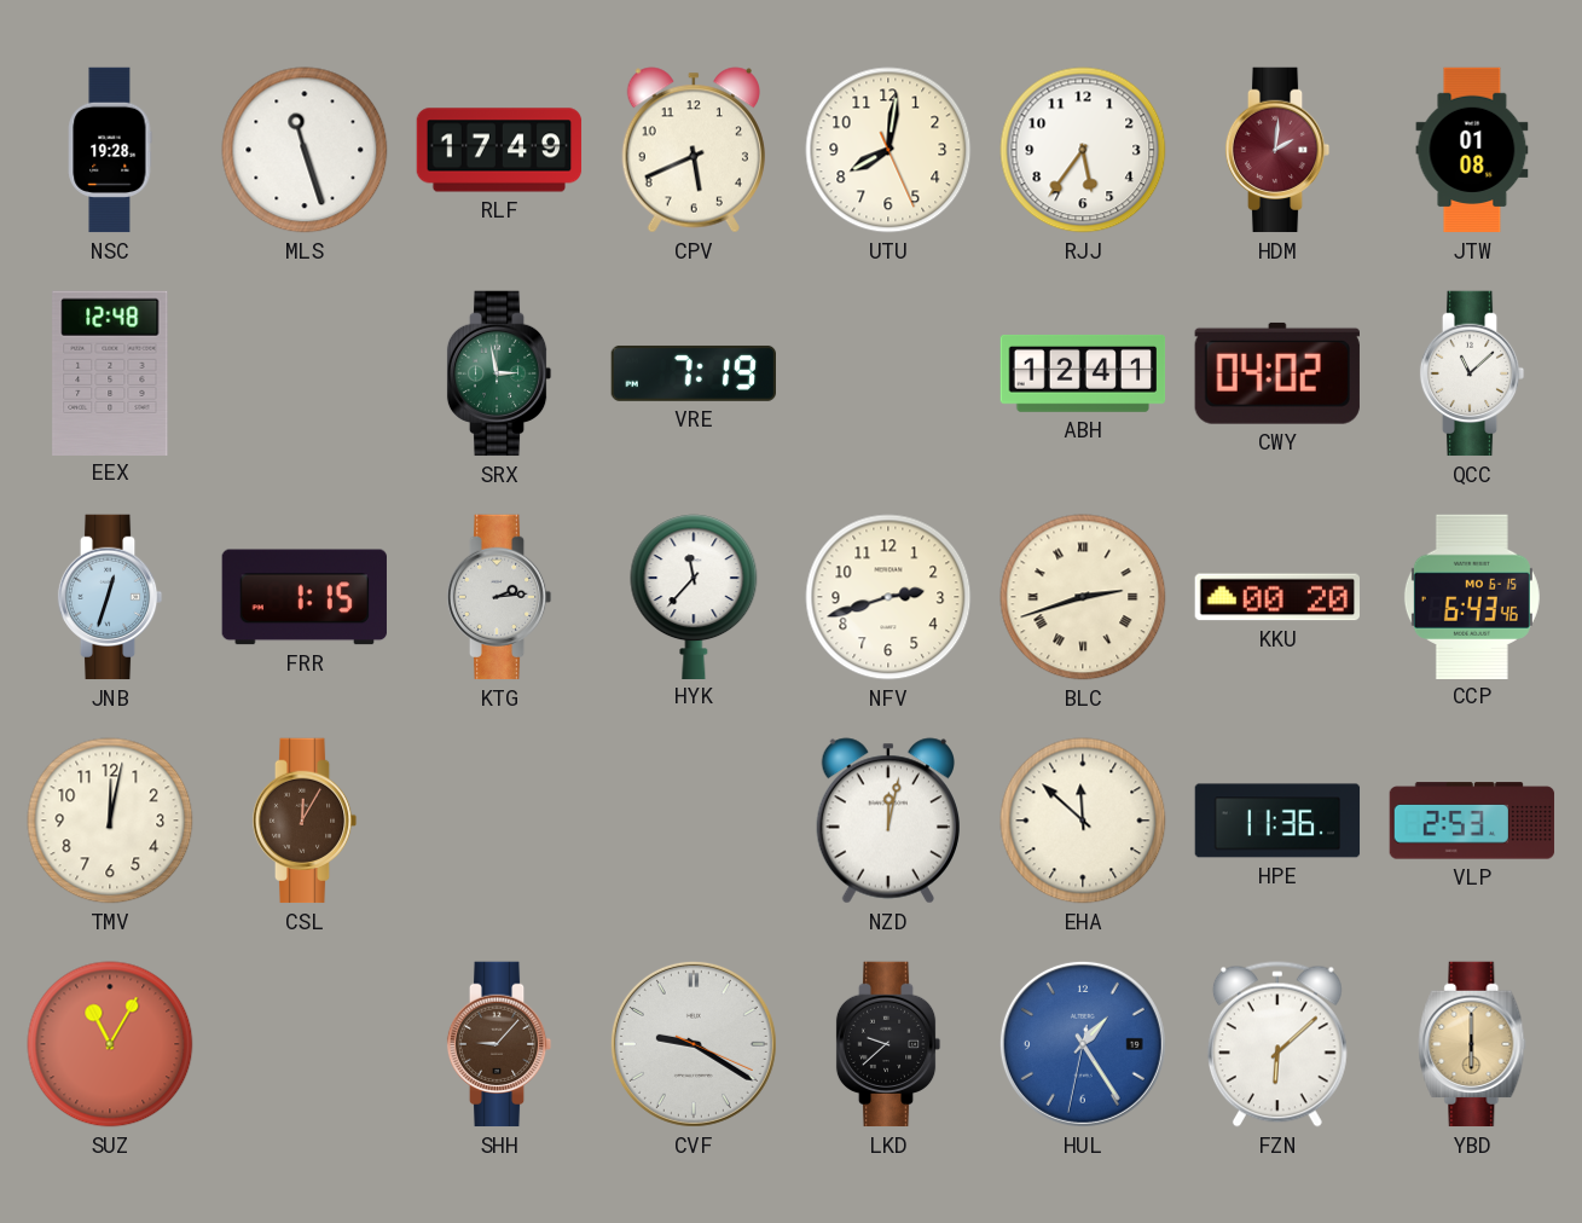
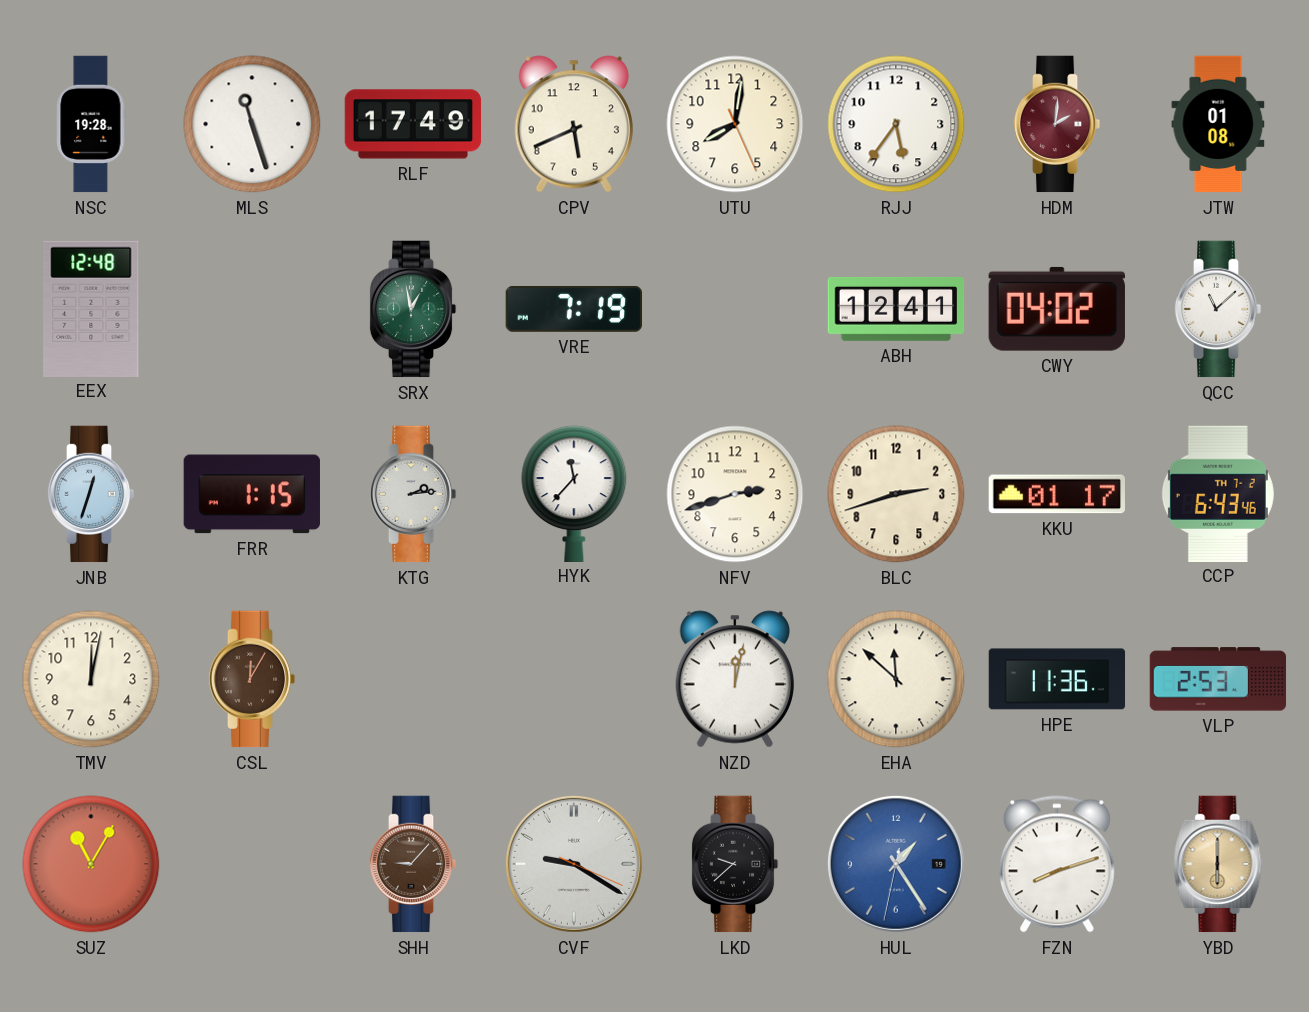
SRX: 2:58 -> 12:58
BLC numerals: Roman -> Arabic
KKU: 00:20 -> 01:17
CCP date: MO 6-15 -> TH 7-2
FZN: 6:08 -> 8:12
